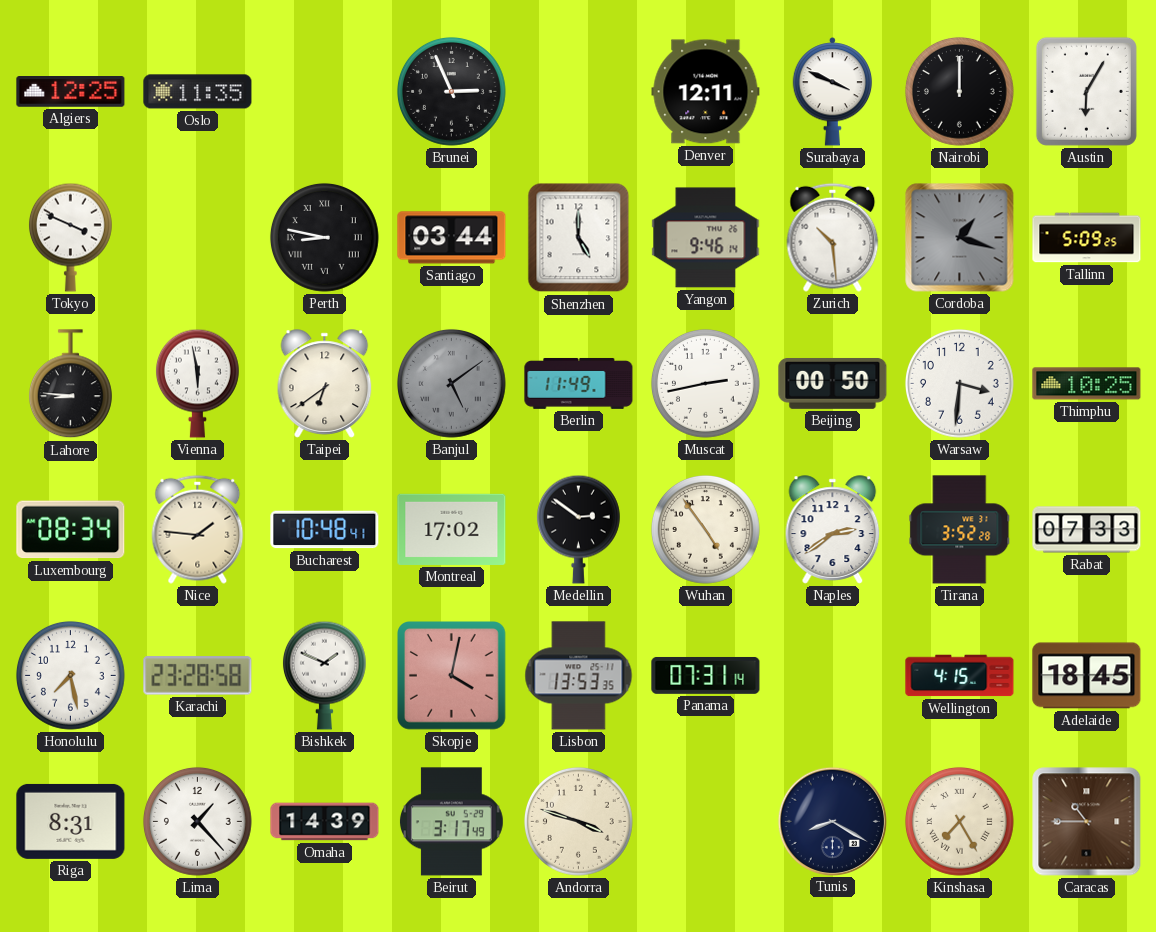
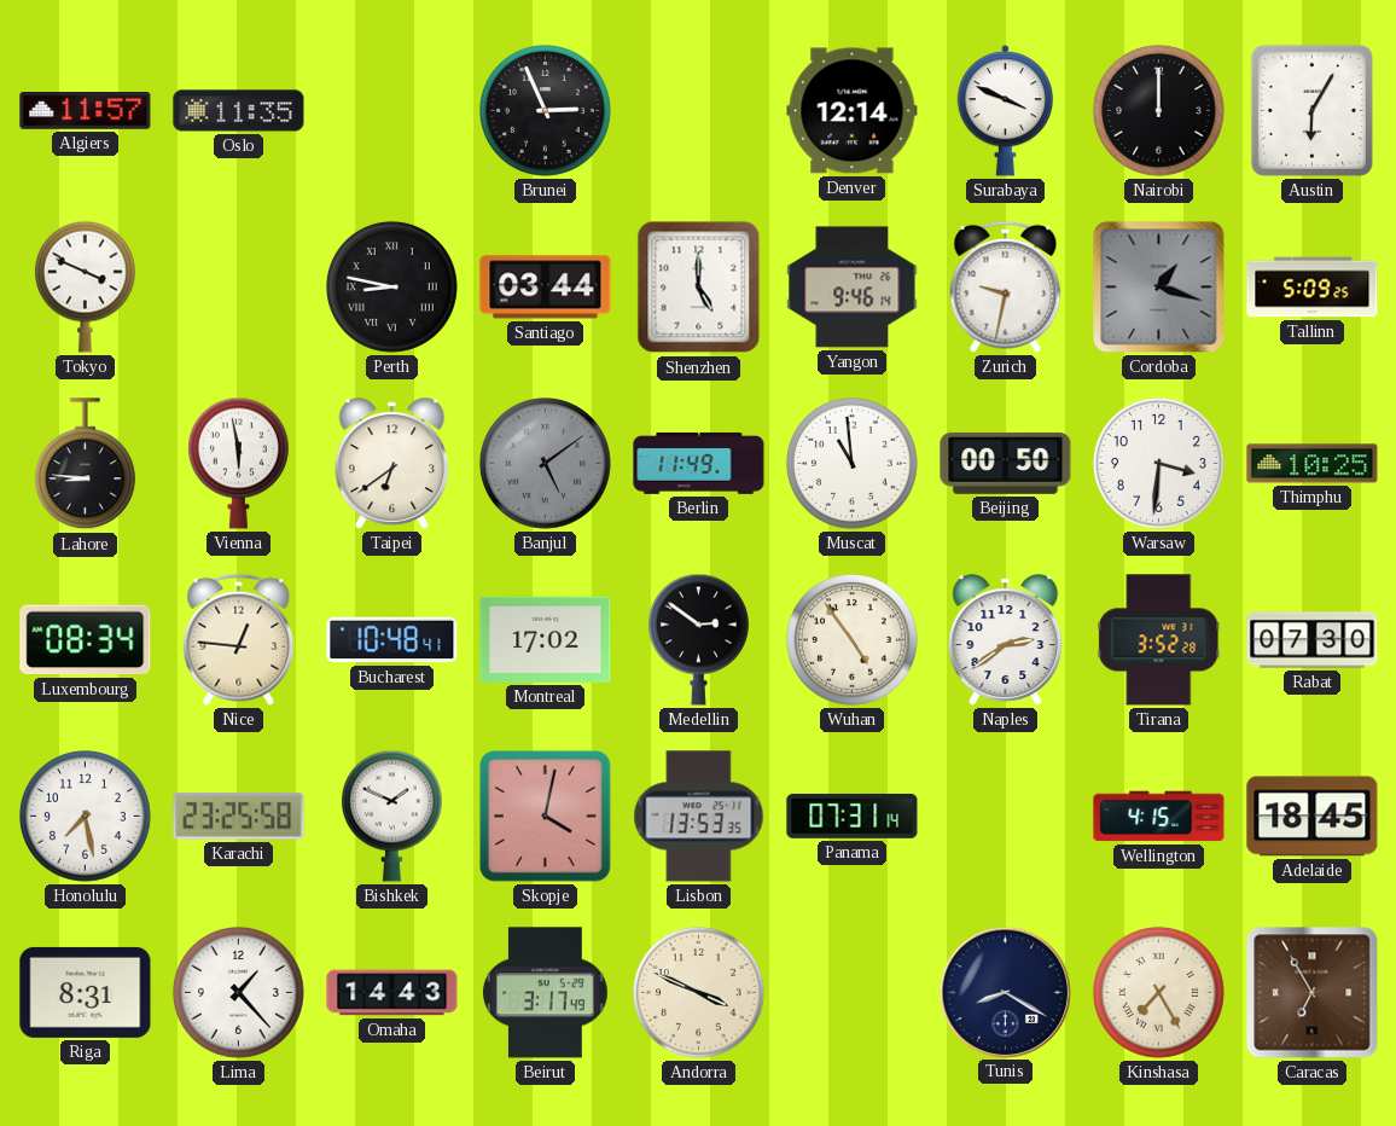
Algiers: 12:25 -> 11:57
Denver: 12:11 -> 12:14
Zurich: 10:29 -> 9:32
Muscat: 2:43 -> 10:59
Nice: 1:46 -> 12:46
Rabat: 07:33 -> 07:30
Karachi: 23:28 -> 23:25
Omaha: 14:39 -> 14:43
Andorra: 3:48 -> 3:49
Caracas: 10:45 -> 6:55
